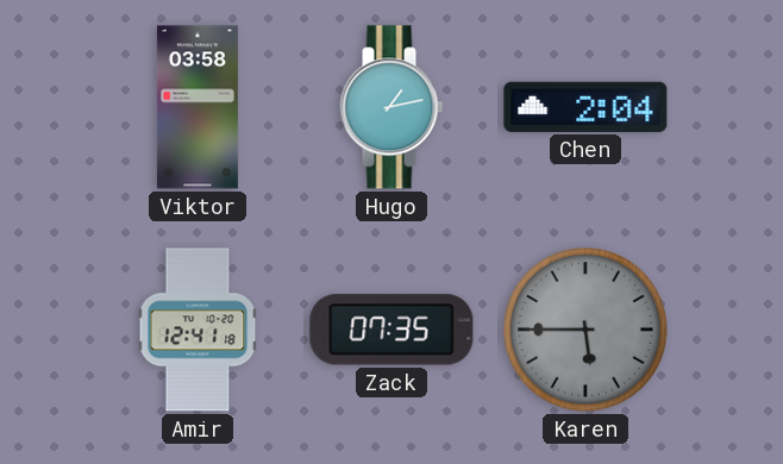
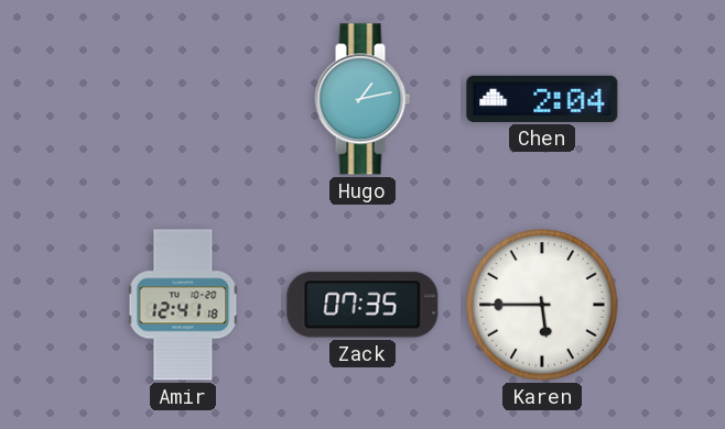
Viktor: 03:58 -> none
Karen dial: grey -> white
